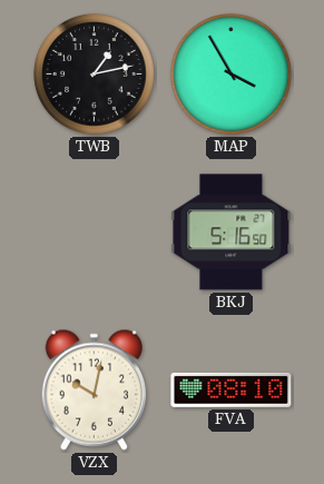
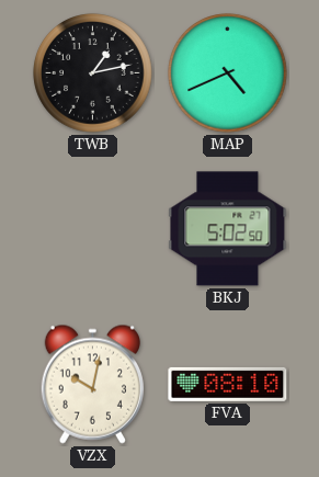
MAP: 3:55 -> 4:41
BKJ: 5:16 -> 5:02
